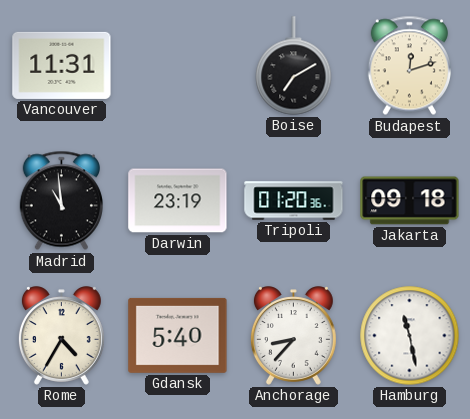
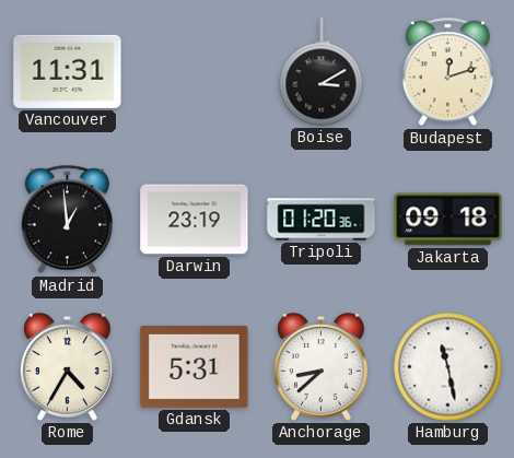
Boise: 7:10 -> 3:10
Madrid: 10:59 -> 12:59
Gdansk: 5:40 -> 5:31
Anchorage: 8:37 -> 8:38
